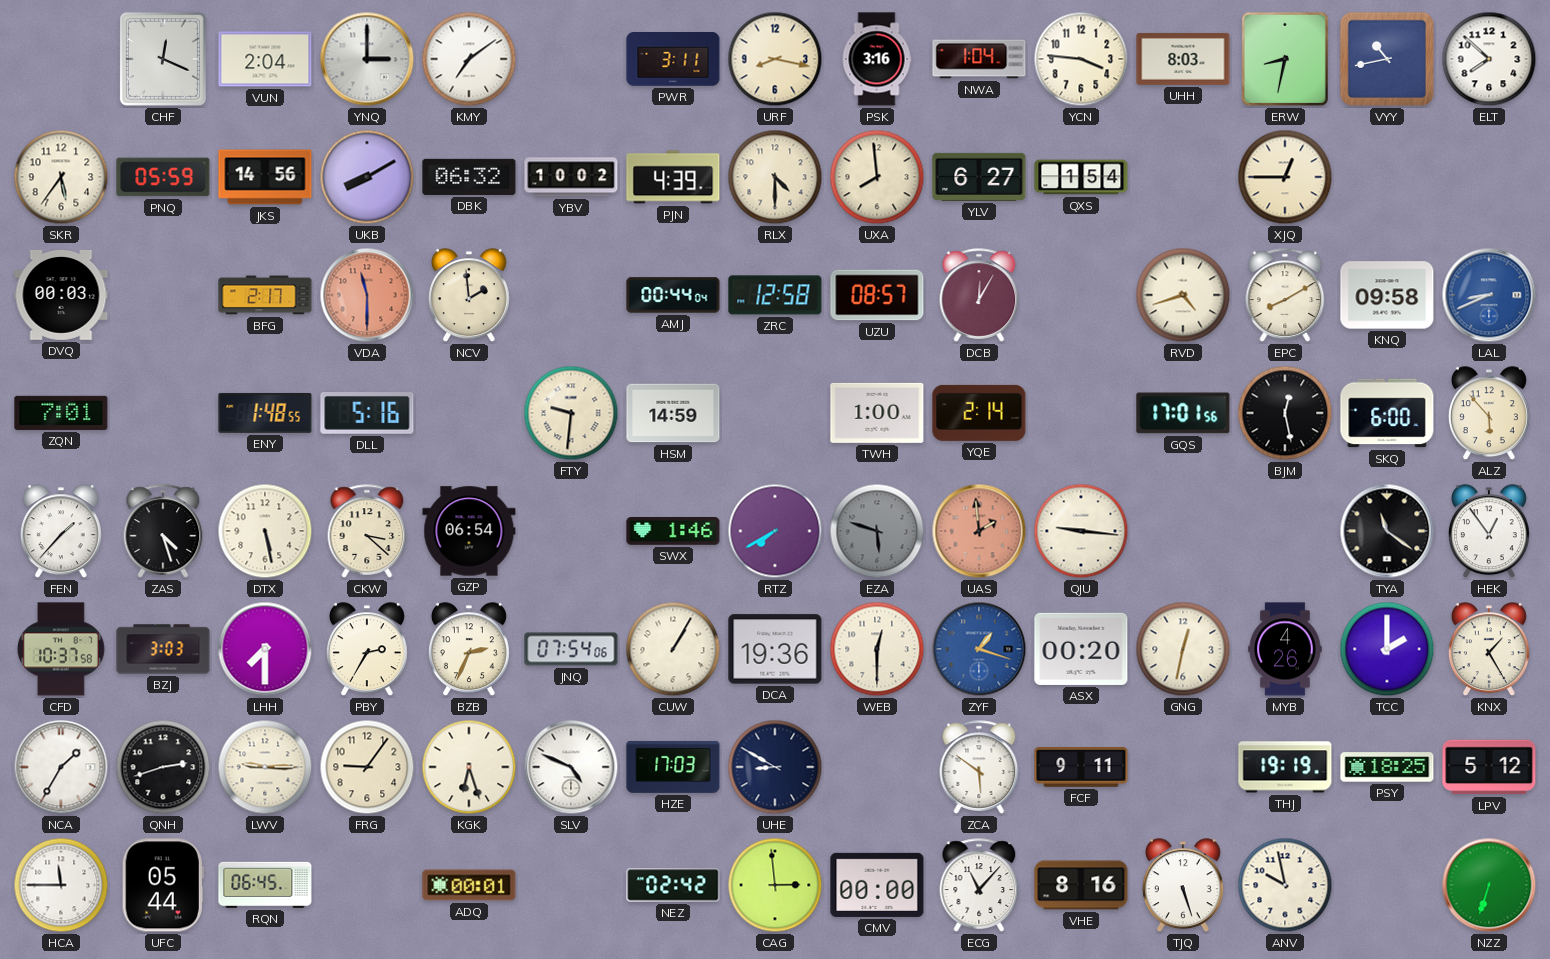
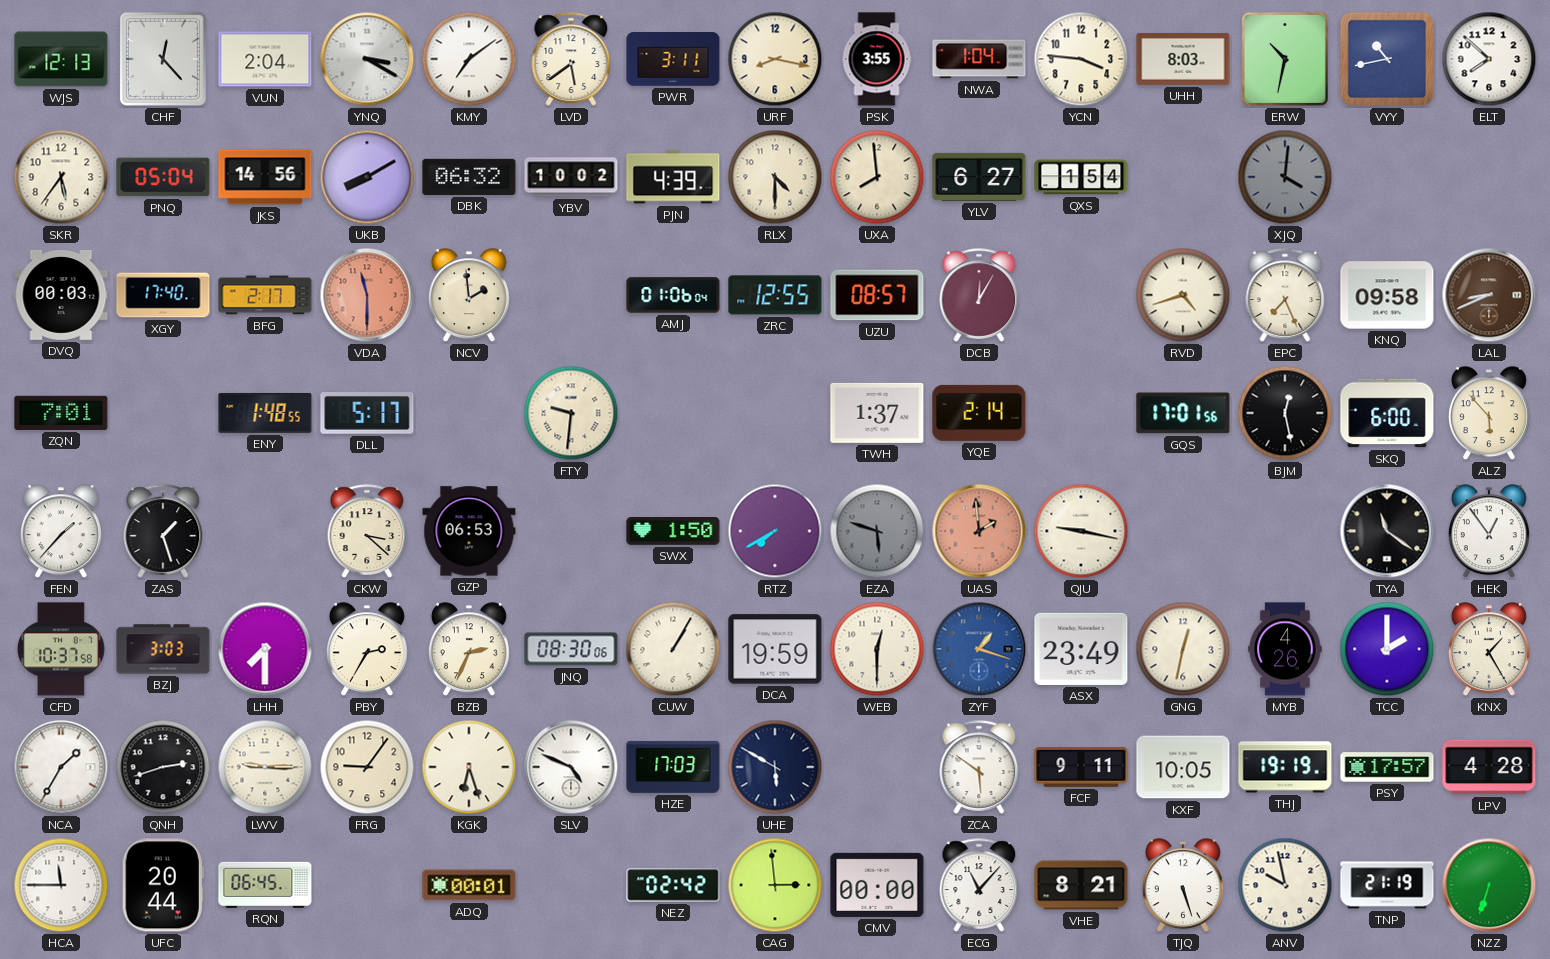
WJS: none -> 12:13
CHF: 12:19 -> 12:23
YNQ: 3:00 -> 3:20
LVD: none -> 5:39
PSK: 3:16 -> 3:55
ERW: 8:32 -> 10:32
PNQ: 05:59 -> 05:04
XJQ: 12:45 -> 4:01
XJQ dial: cream -> grey
XGY: none -> 17:40
AMJ: 00:44 -> 01:06
ZRC: 12:58 -> 12:55
EPC: 8:10 -> 7:26
LAL dial: blue -> brown
DLL: 5:16 -> 5:17
HSM: 14:59 -> none
TWH: 1:00 -> 1:37
ZAS: 4:27 -> 1:27
DTX: 5:28 -> none
GZP: 06:54 -> 06:53
SWX: 1:46 -> 1:50
QJU: 9:16 -> 9:17
JNQ: 07:54 -> 08:30
DCA: 19:36 -> 19:59
ASX: 00:20 -> 23:49
UHE: 8:50 -> 5:50
KXF: none -> 10:05
PSY: 18:25 -> 17:57
LPV: 5:12 -> 4:28
UFC: 05:44 -> 20:44
VHE: 8:16 -> 8:21
TNP: none -> 21:19
